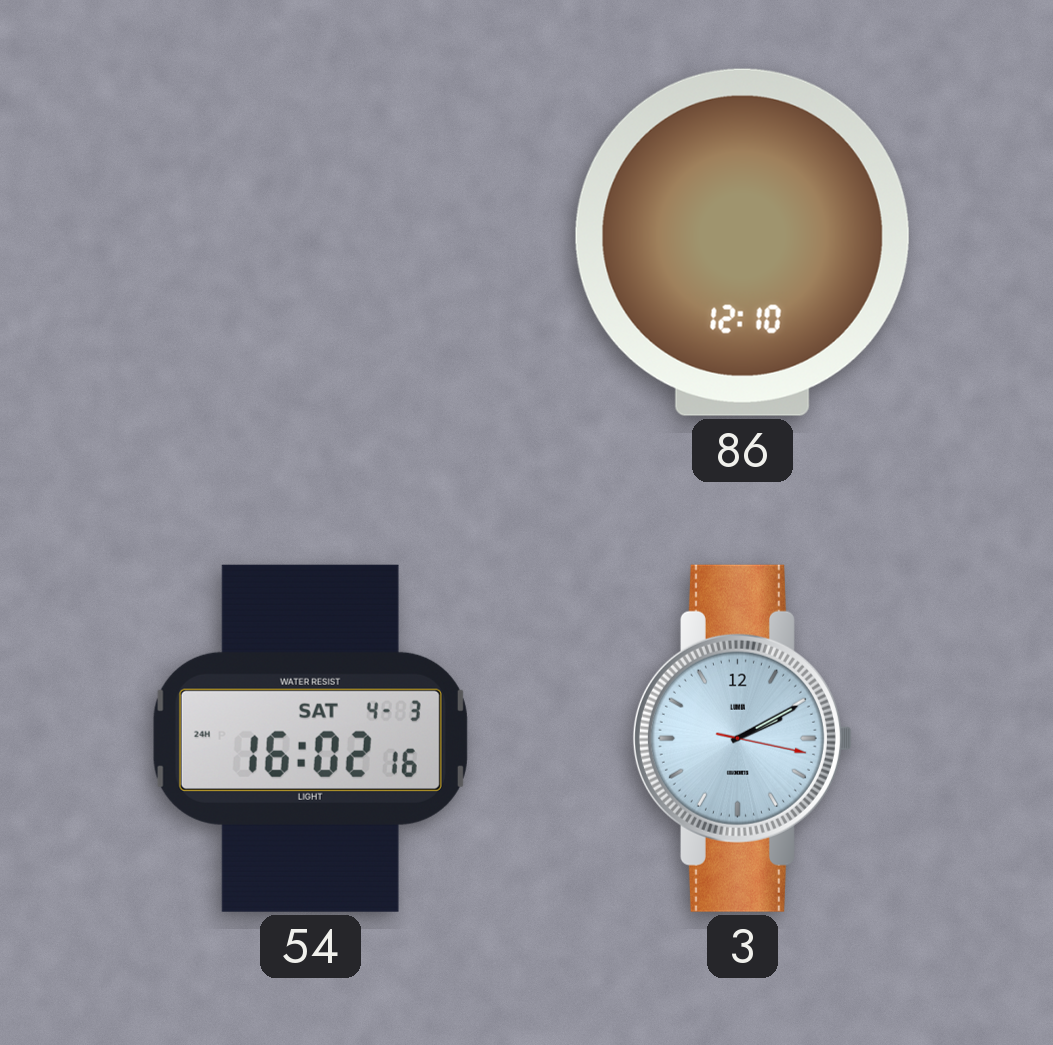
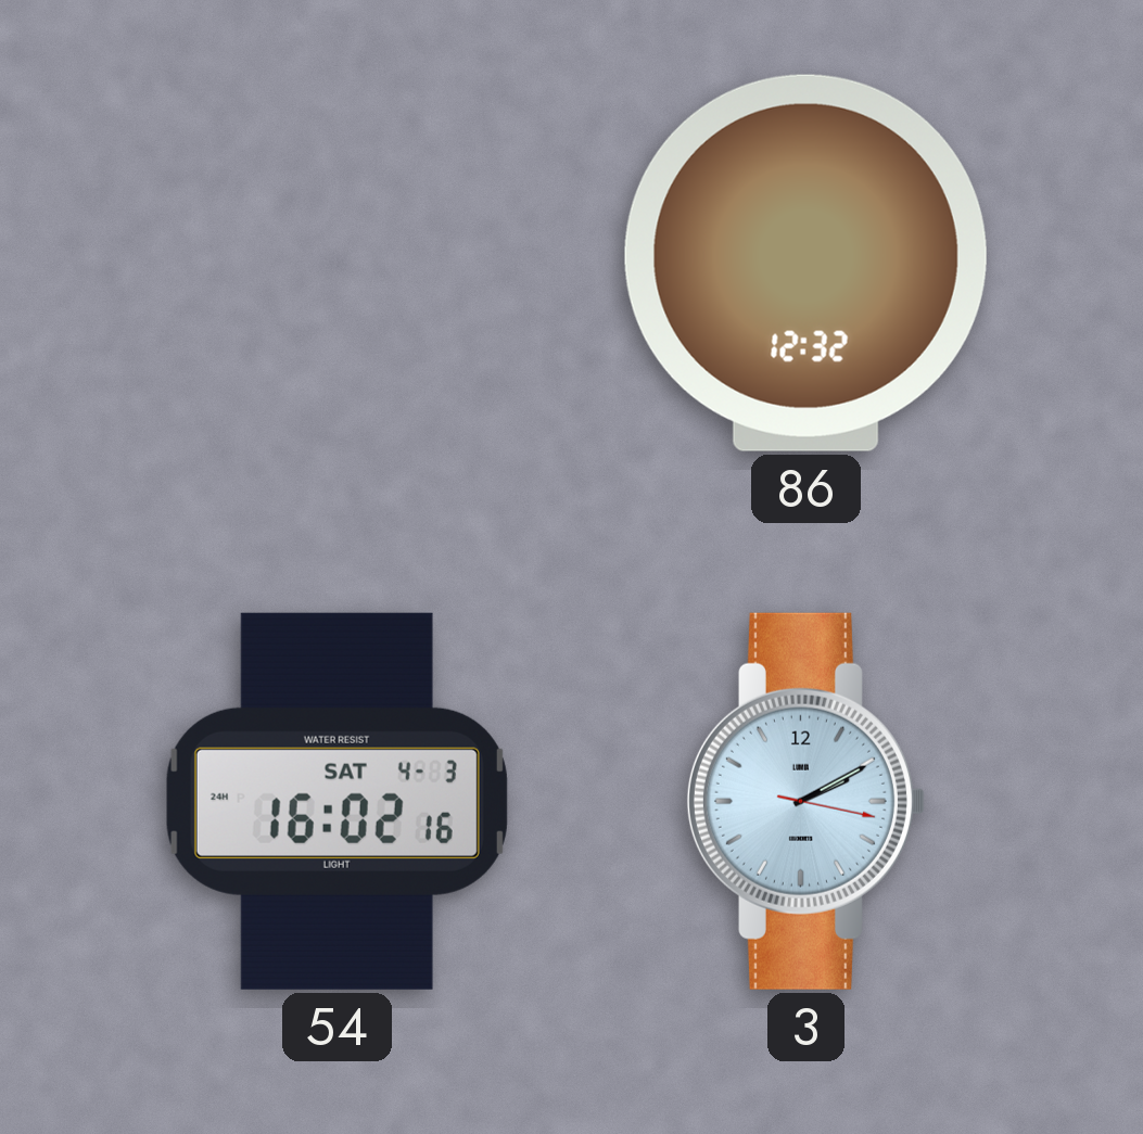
86: 12:10 -> 12:32
